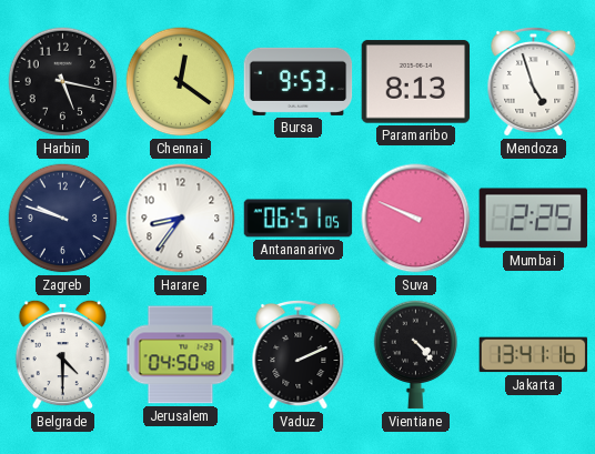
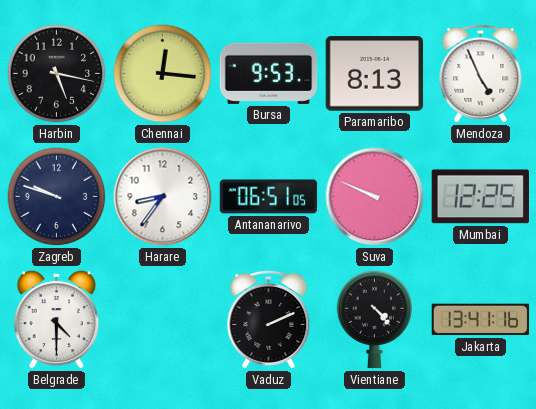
Chennai: 12:21 -> 12:16
Mendoza: 4:57 -> 4:56
Mumbai: 2:25 -> 12:25
Jerusalem: 04:50 -> none
